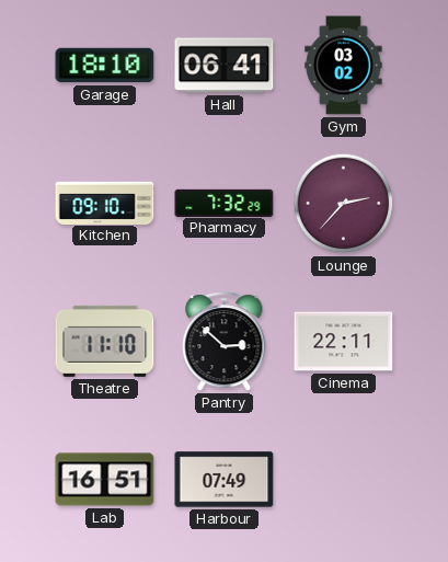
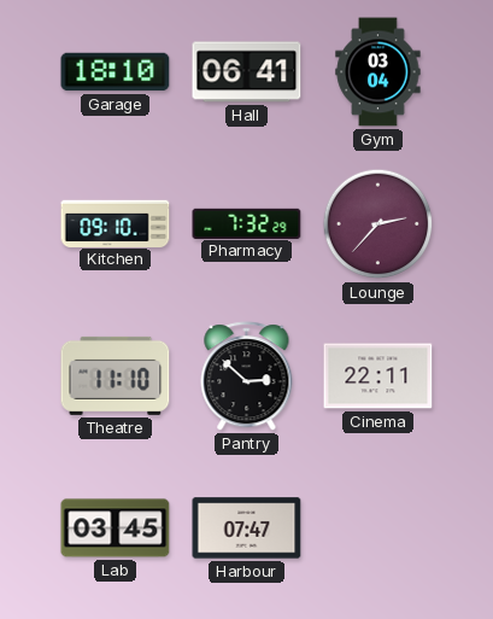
Gym: 03:02 -> 03:04
Lab: 16:51 -> 03:45
Harbour: 07:49 -> 07:47
